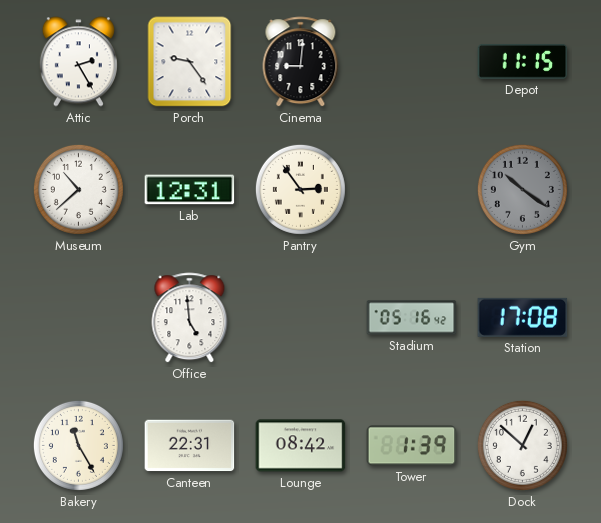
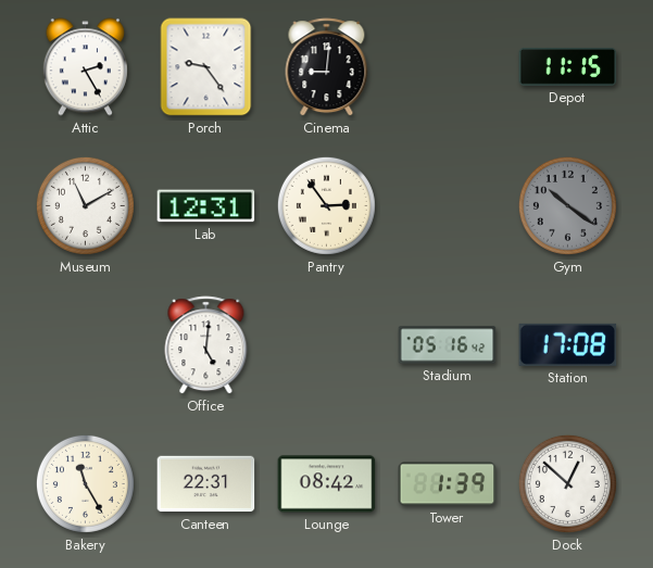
Museum: 10:38 -> 11:10
Office: 4:59 -> 5:01
